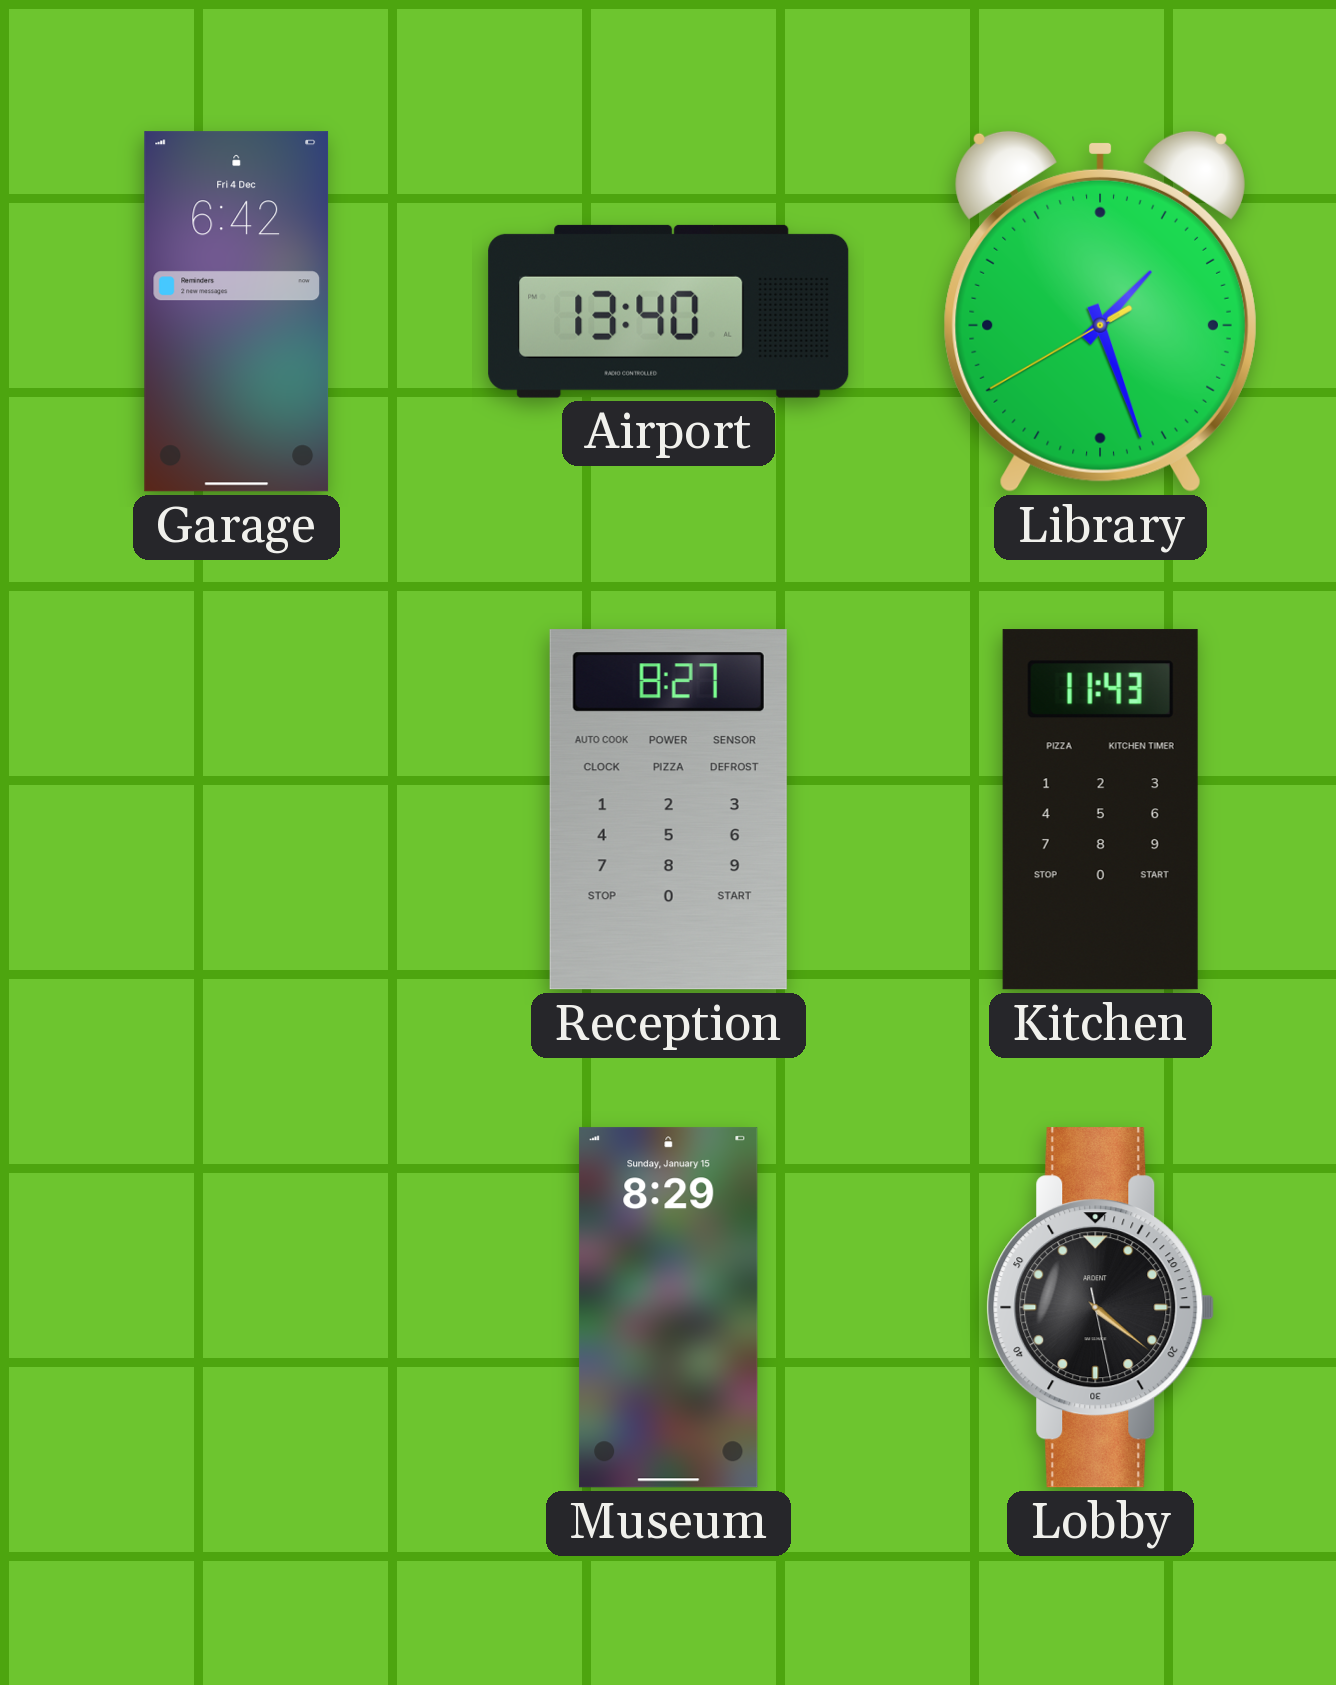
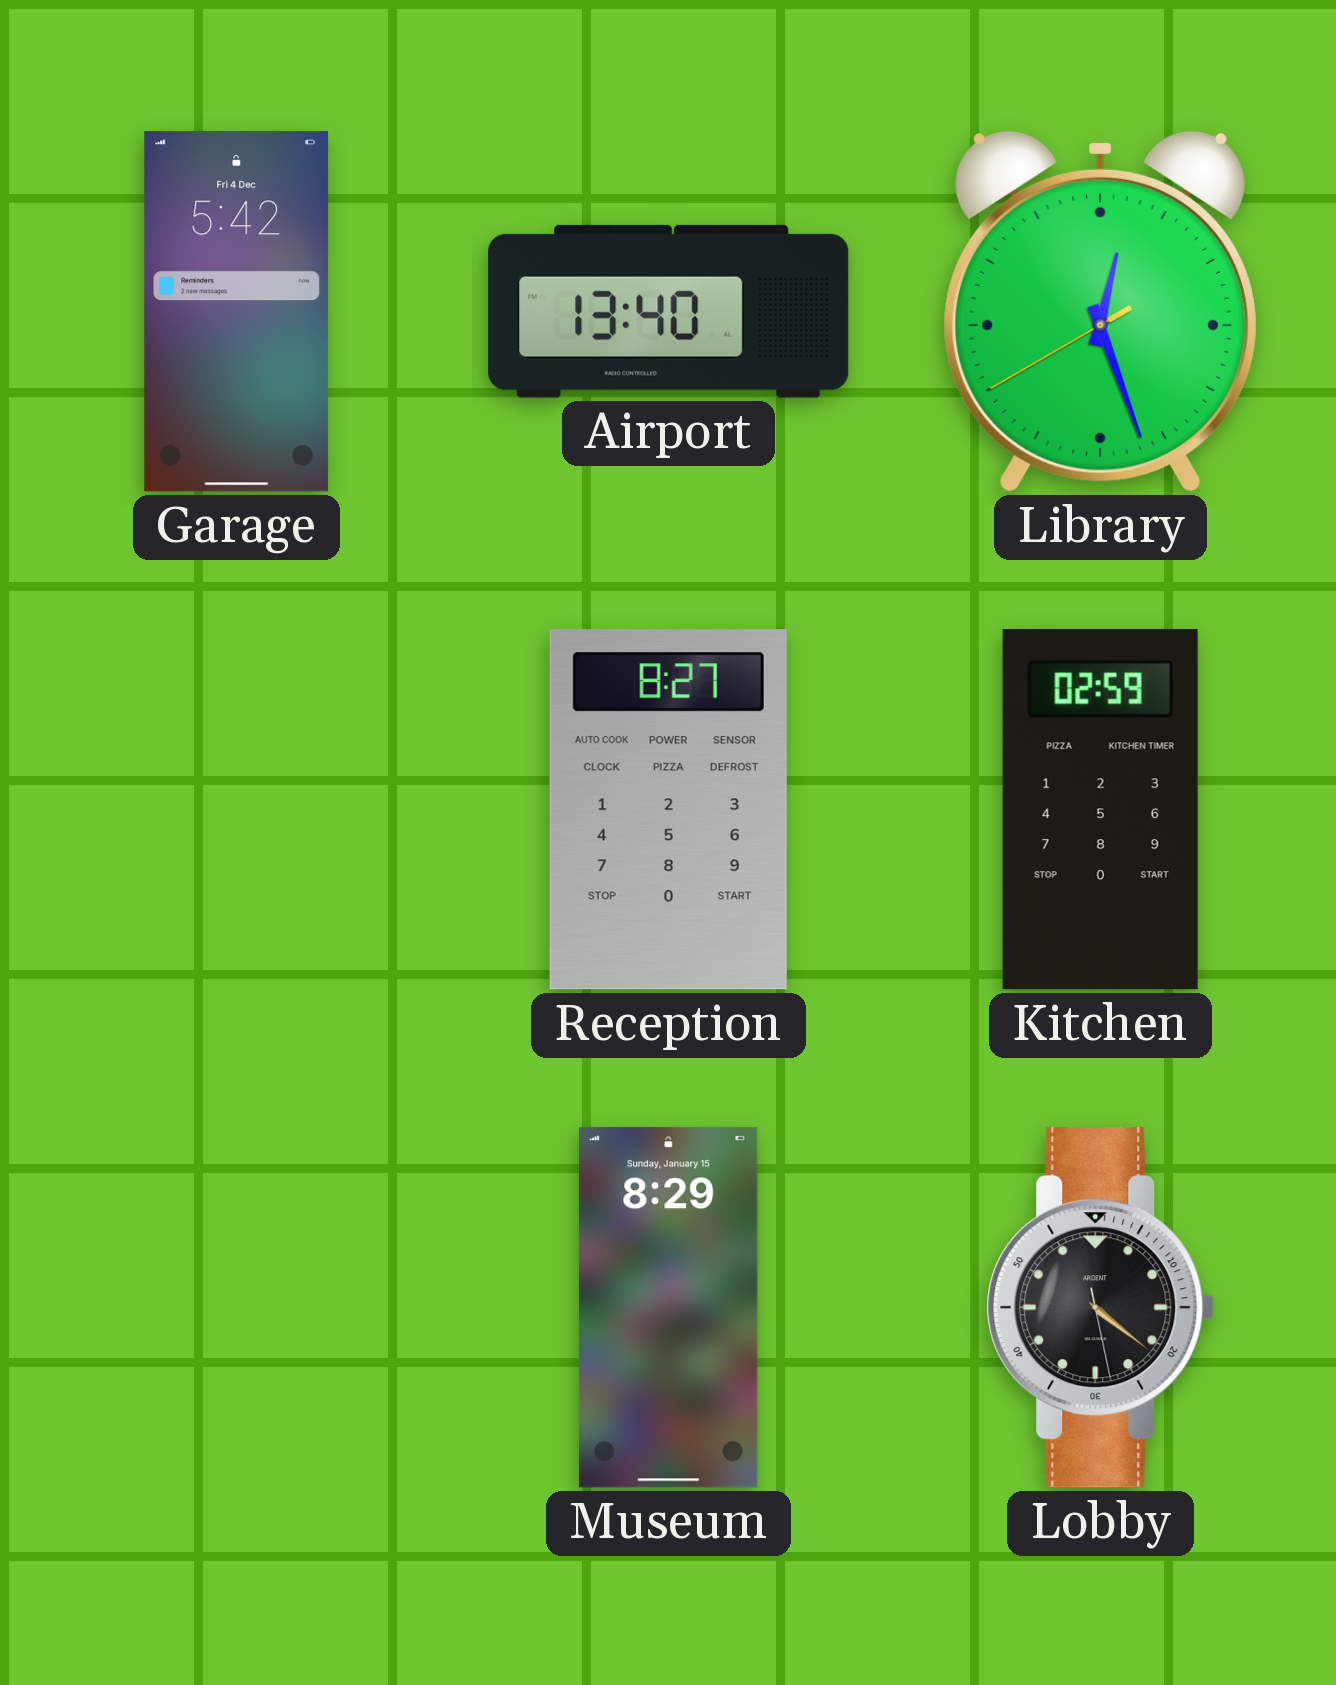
Garage: 6:42 -> 5:42
Library: 1:26 -> 12:26
Kitchen: 11:43 -> 02:59
